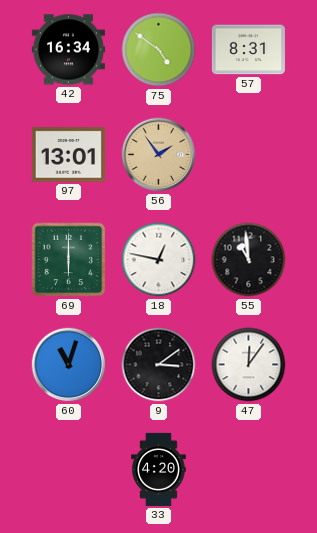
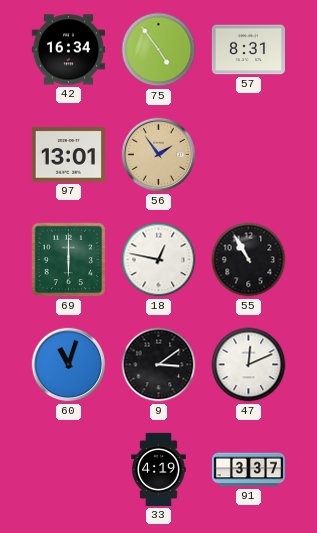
75: 4:51 -> 4:54
55: 10:59 -> 10:55
47: 12:06 -> 12:11
33: 4:20 -> 4:19
91: none -> 3:37
